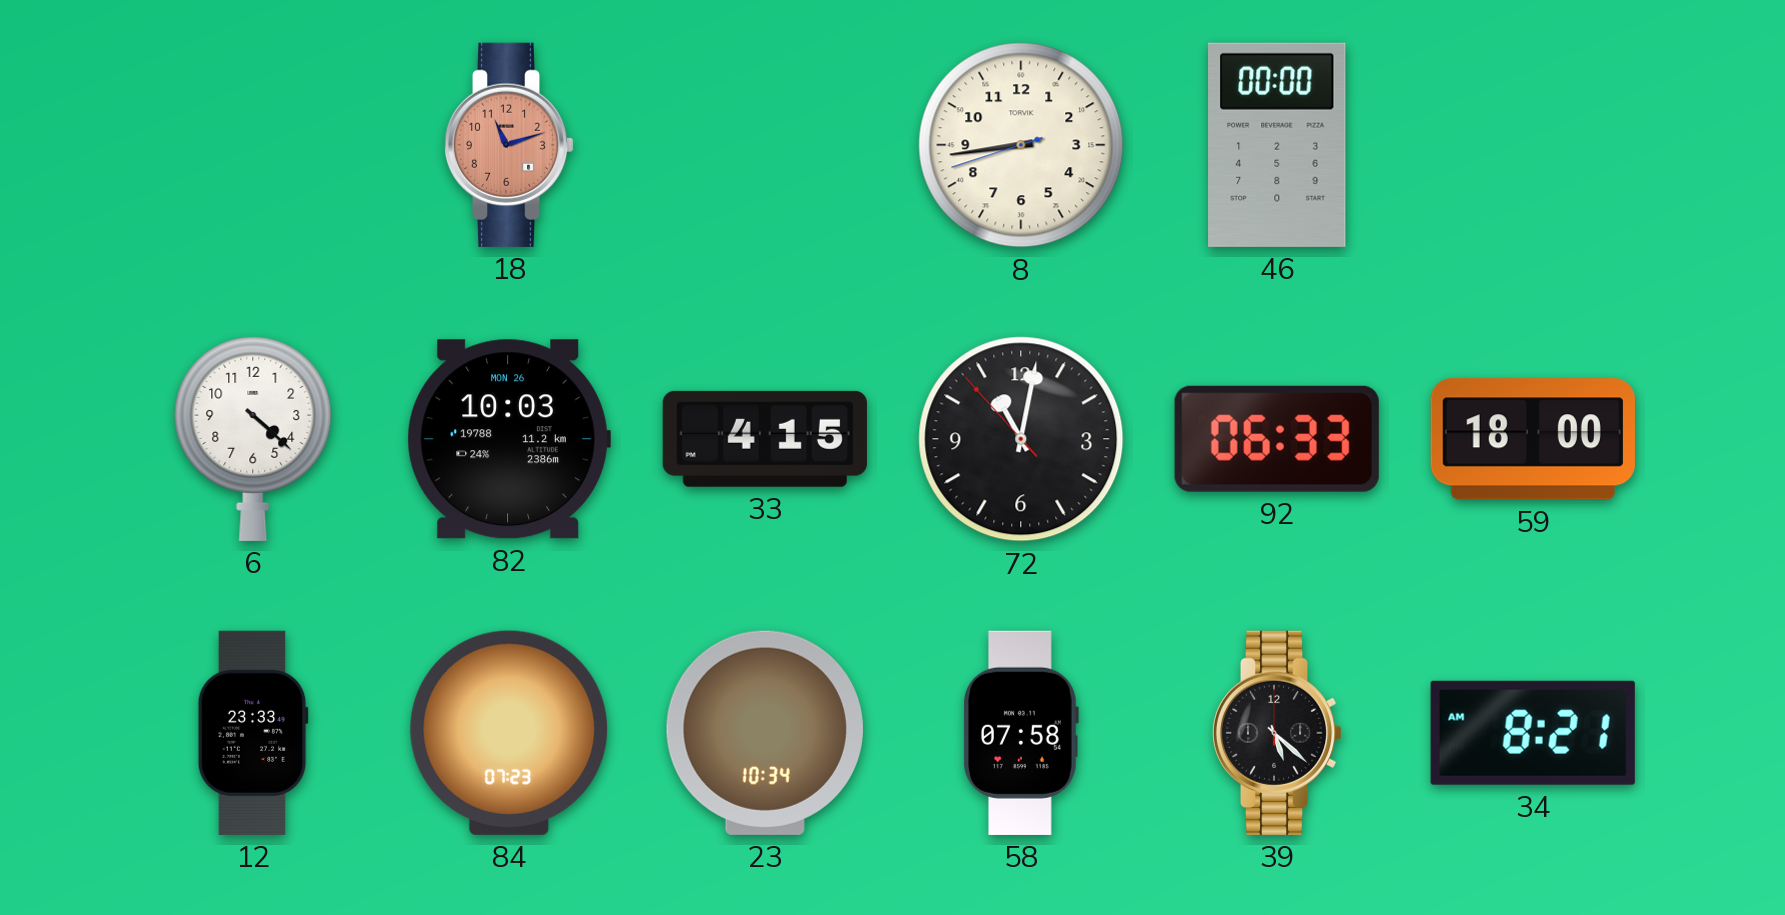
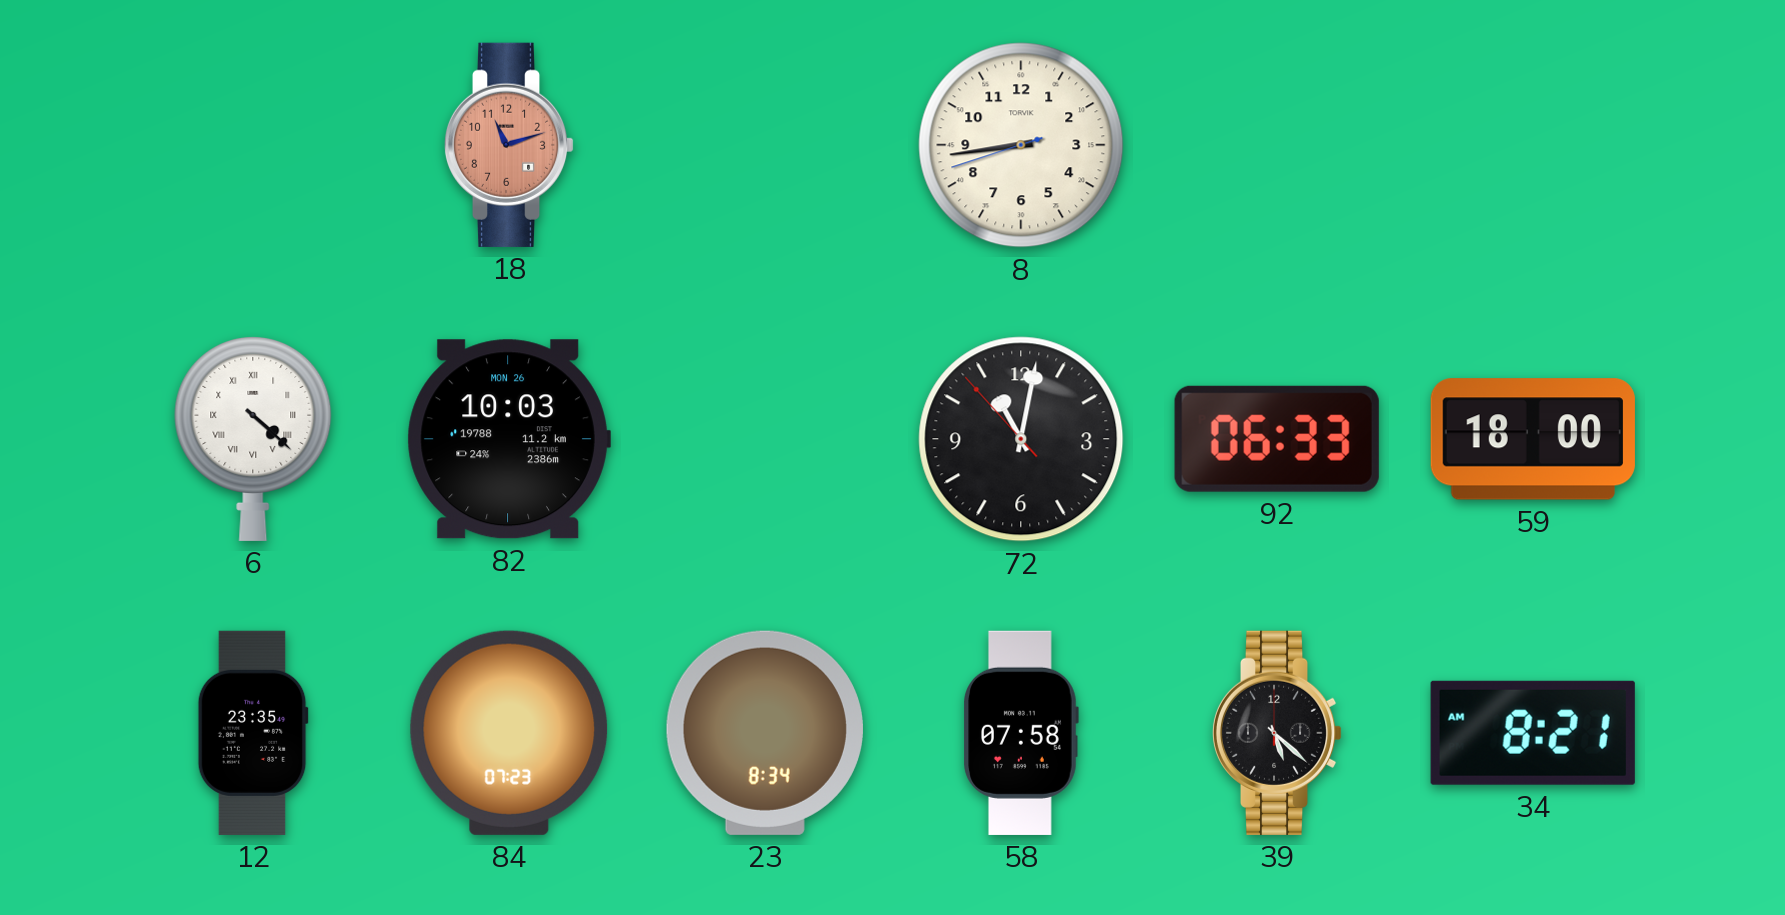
46: 00:00 -> none
6 numerals: Arabic -> Roman
33: 4:15 -> none
12: 23:33 -> 23:35
23: 10:34 -> 8:34
